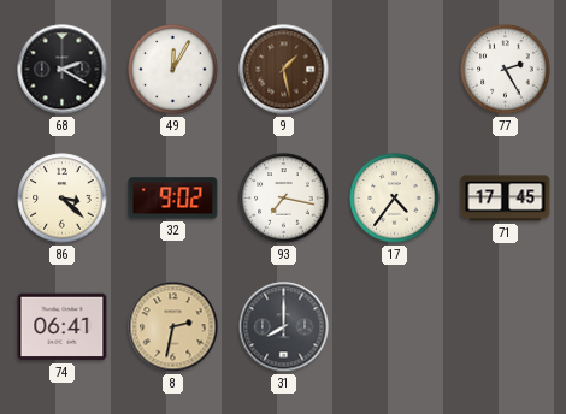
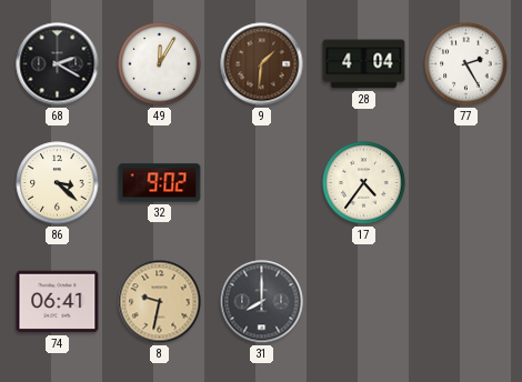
9: 1:28 -> 1:31
28: none -> 4:04
93: 7:17 -> none
71: 17:45 -> none
8: 2:32 -> 9:32
